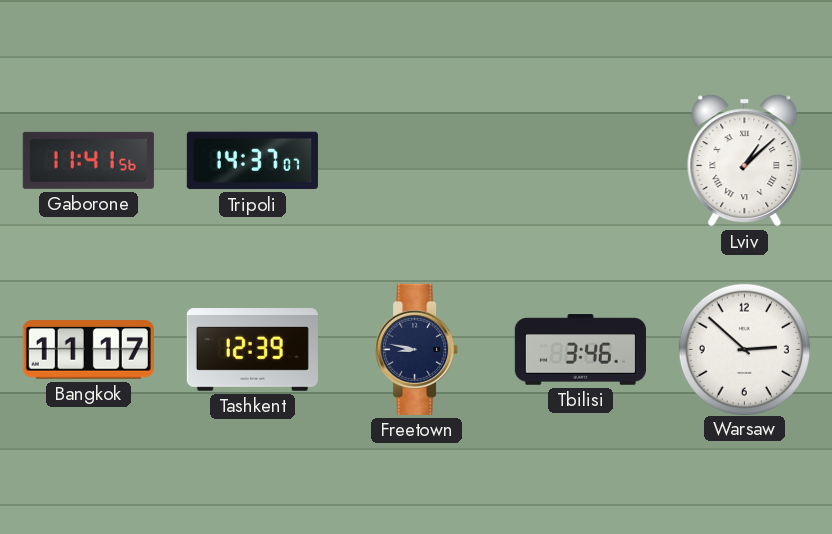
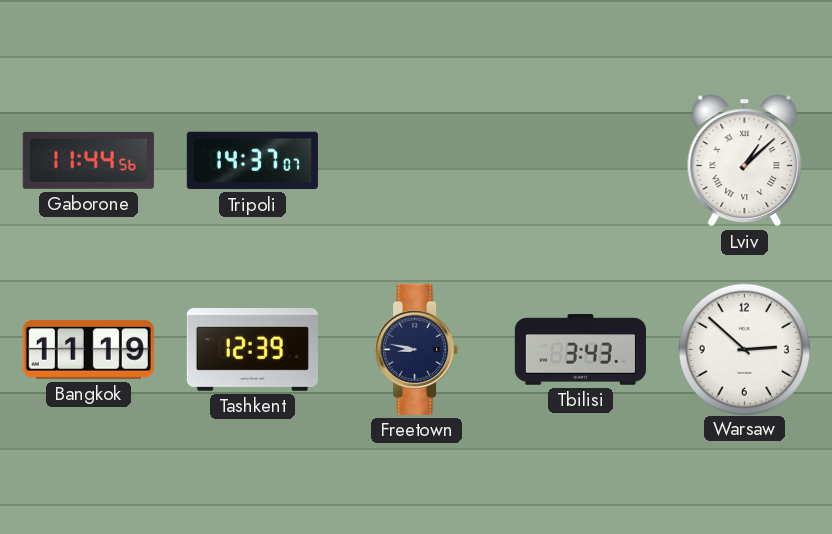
Gaborone: 11:41 -> 11:44
Bangkok: 11:17 -> 11:19
Tbilisi: 3:46 -> 3:43
